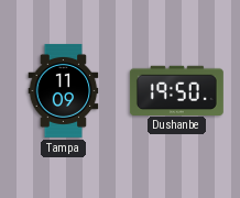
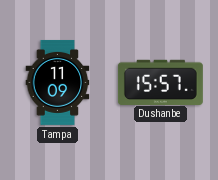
Dushanbe: 19:50 -> 15:57
